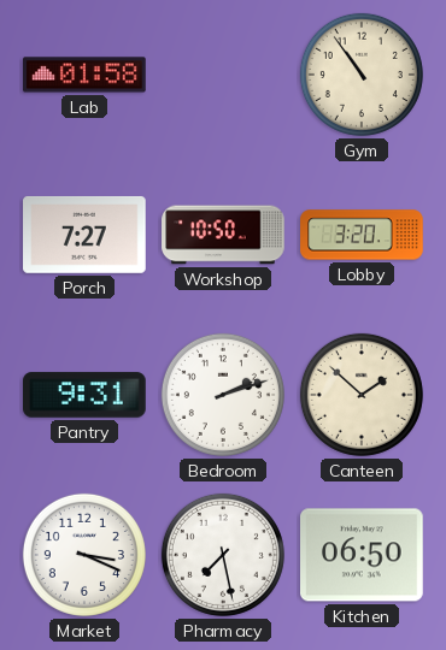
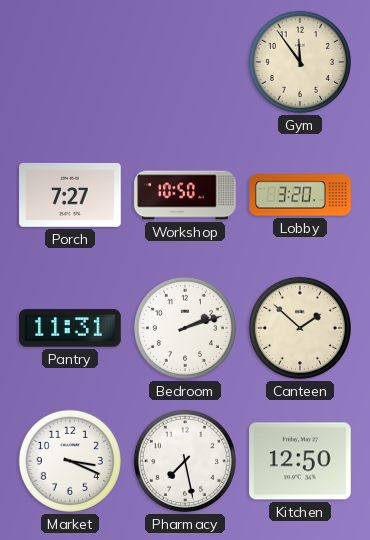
Lab: 01:58 -> none
Gym: 10:54 -> 11:54
Pantry: 9:31 -> 11:31
Kitchen: 06:50 -> 12:50
